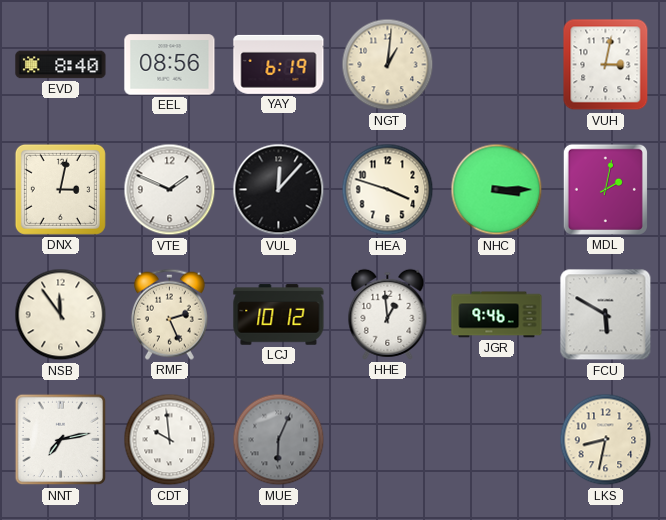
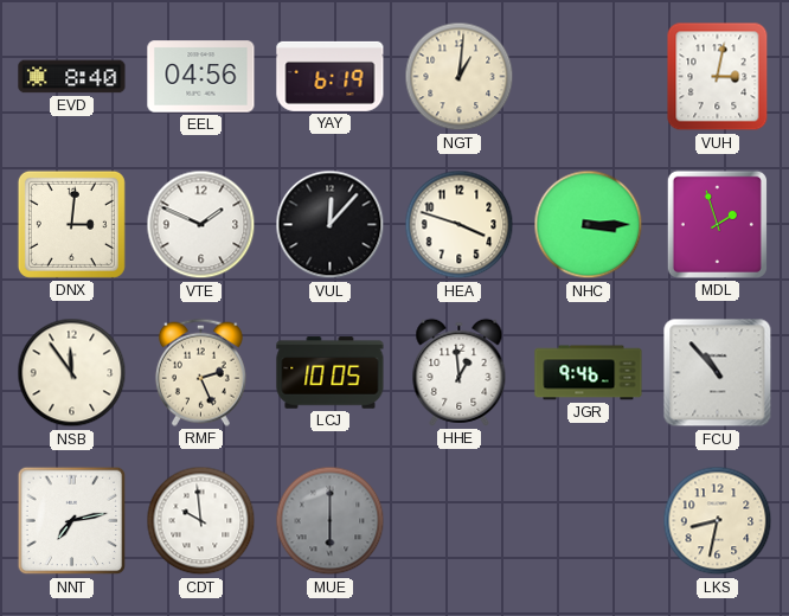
EEL: 08:56 -> 04:56
DNX: 3:02 -> 3:01
MDL: 2:02 -> 1:57
LCJ: 10:12 -> 10:05
FCU: 5:50 -> 10:53
MUE: 6:04 -> 6:00
